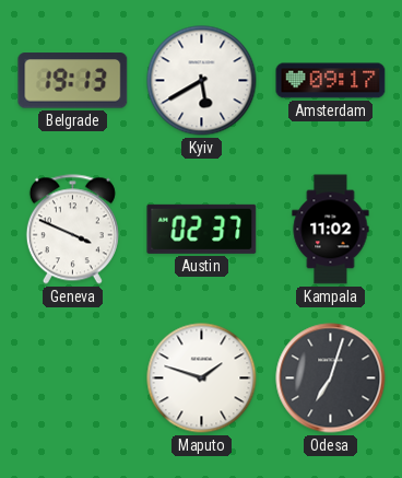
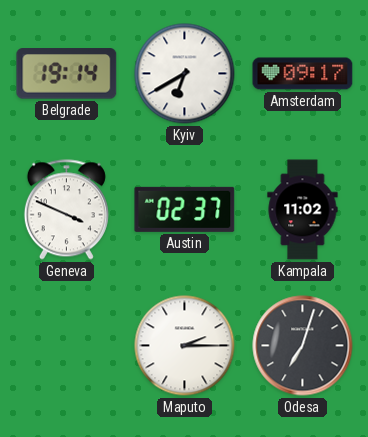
Belgrade: 19:13 -> 19:14
Kyiv: 5:40 -> 6:40
Maputo: 1:48 -> 2:15
